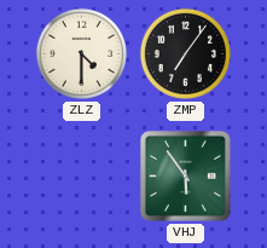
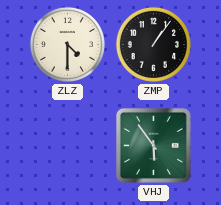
ZMP: 7:06 -> 1:06
